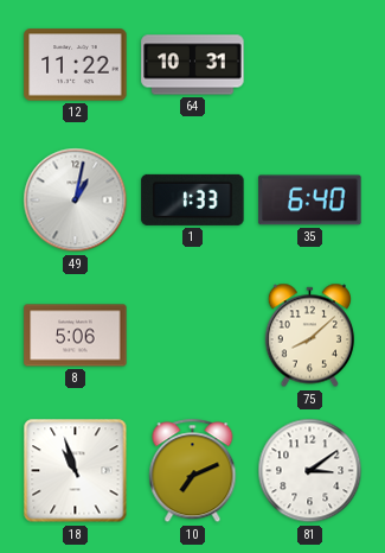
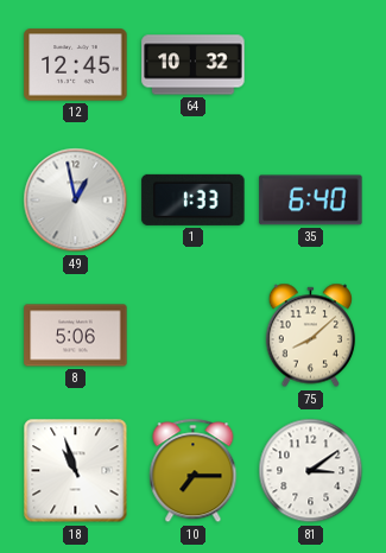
12: 11:22 -> 12:45
64: 10:31 -> 10:32
49: 1:02 -> 12:58
10: 7:11 -> 7:15
